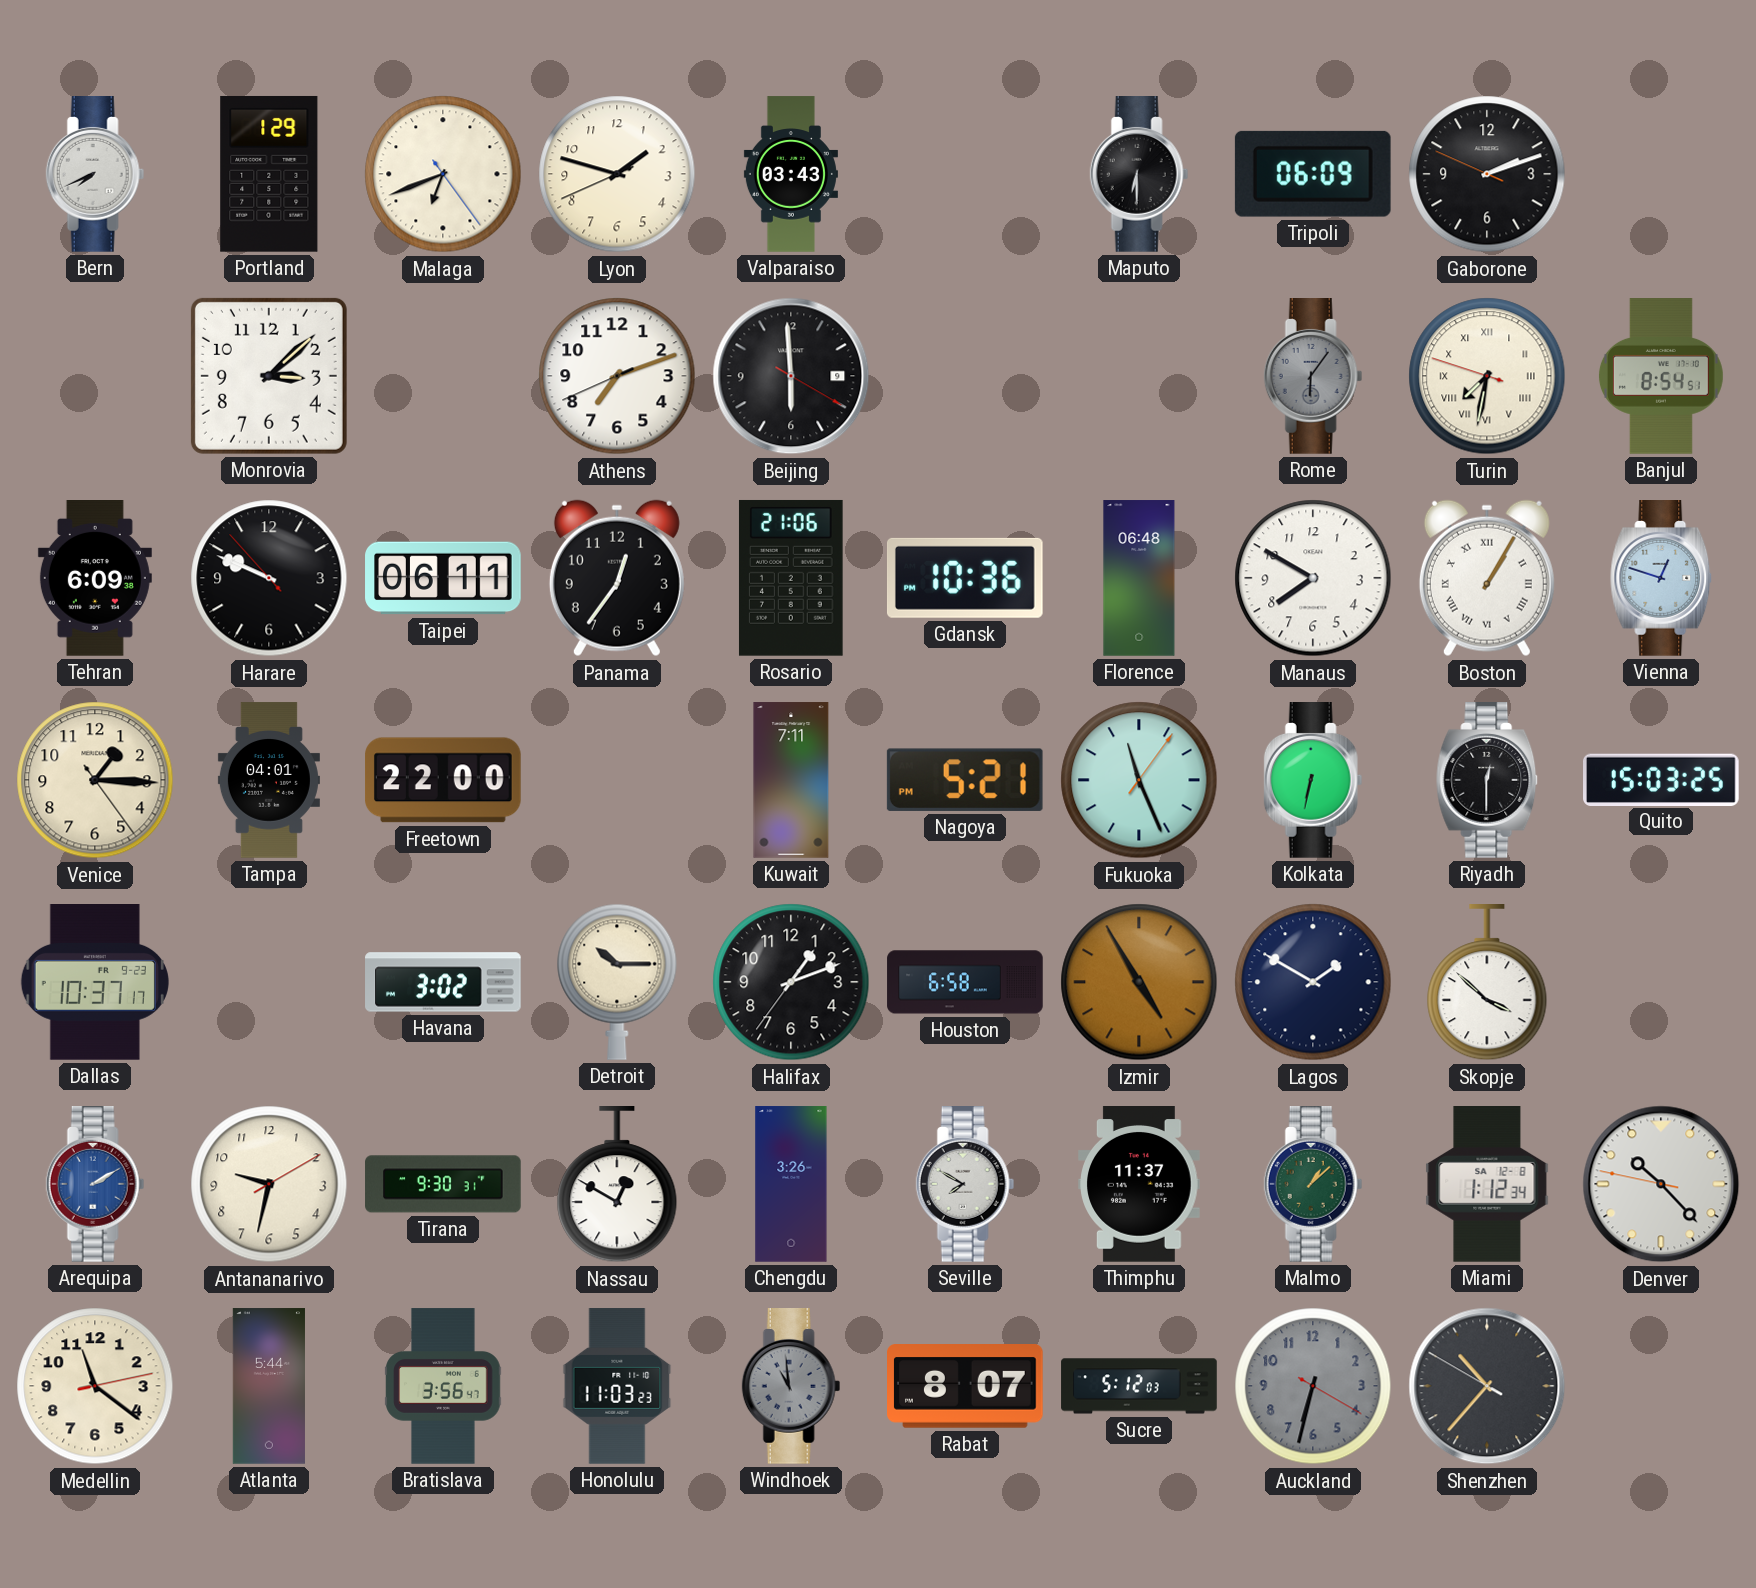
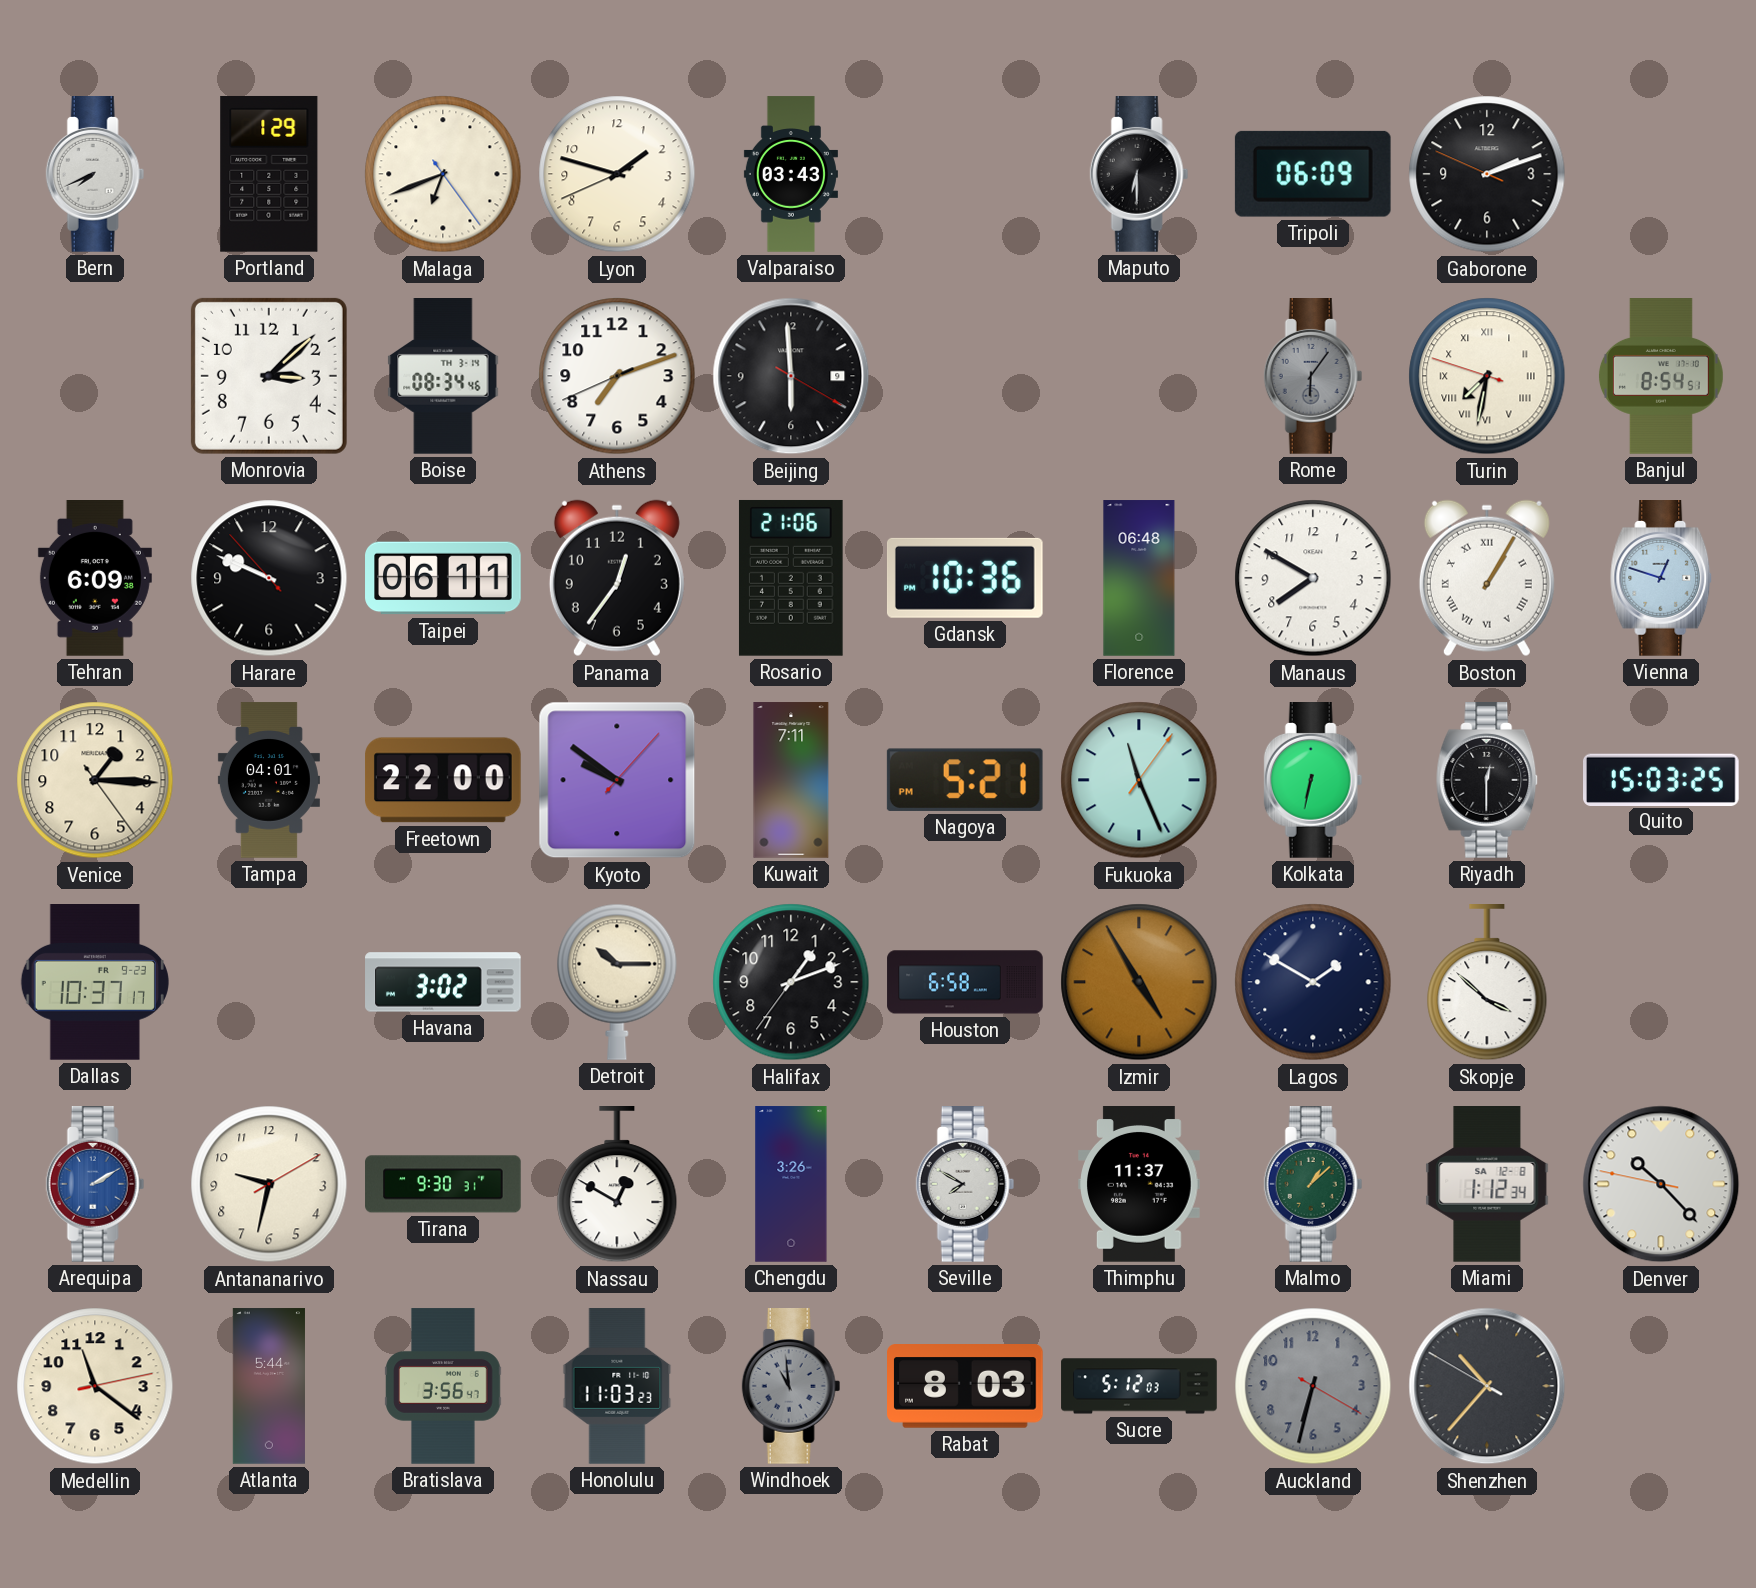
Boise: none -> 08:34
Kyoto: none -> 9:51
Rabat: 8:07 -> 8:03
